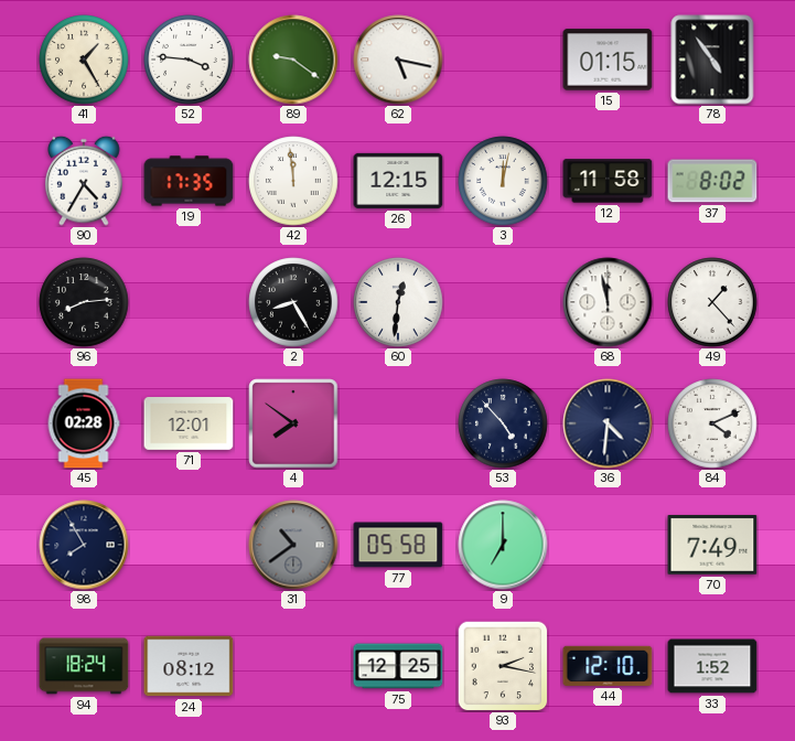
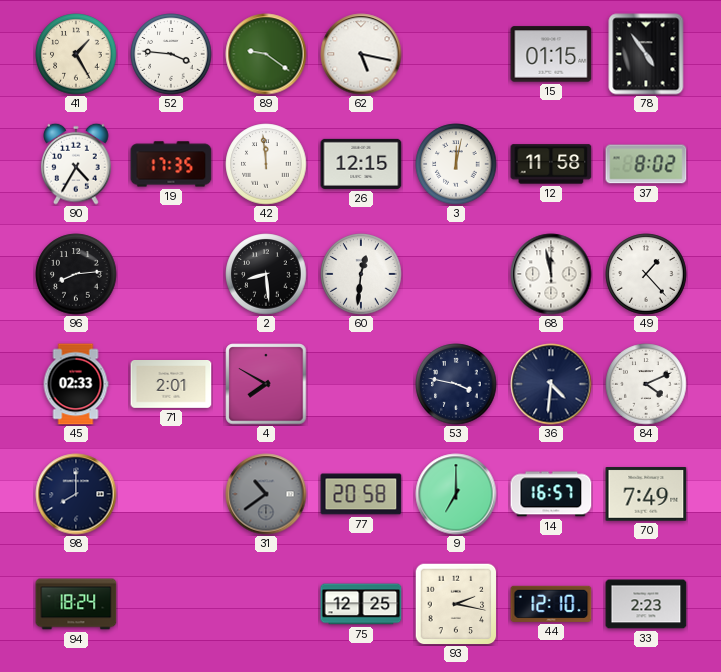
2: 8:25 -> 8:29
45: 02:28 -> 02:33
71: 12:01 -> 2:01
4: 7:51 -> 7:50
53: 4:53 -> 3:47
98: 7:55 -> 8:00
77: 05:58 -> 20:58
14: none -> 16:57
24: 08:12 -> none
33: 1:52 -> 2:23
